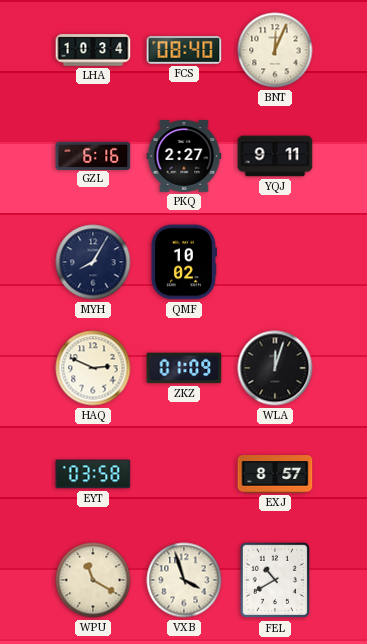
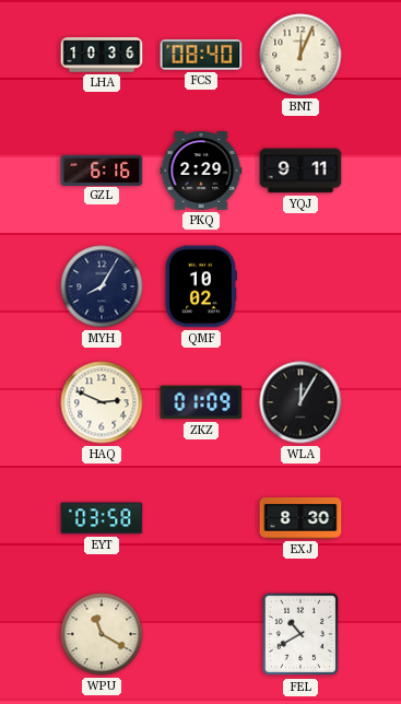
LHA: 10:34 -> 10:36
PKQ: 2:27 -> 2:29
WLA: 12:03 -> 12:05
EXJ: 8:57 -> 8:30
VXB: 3:57 -> none
